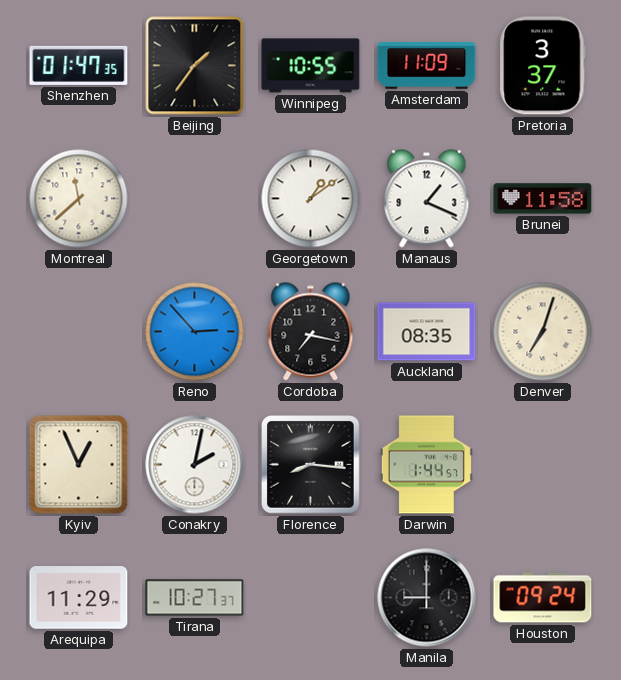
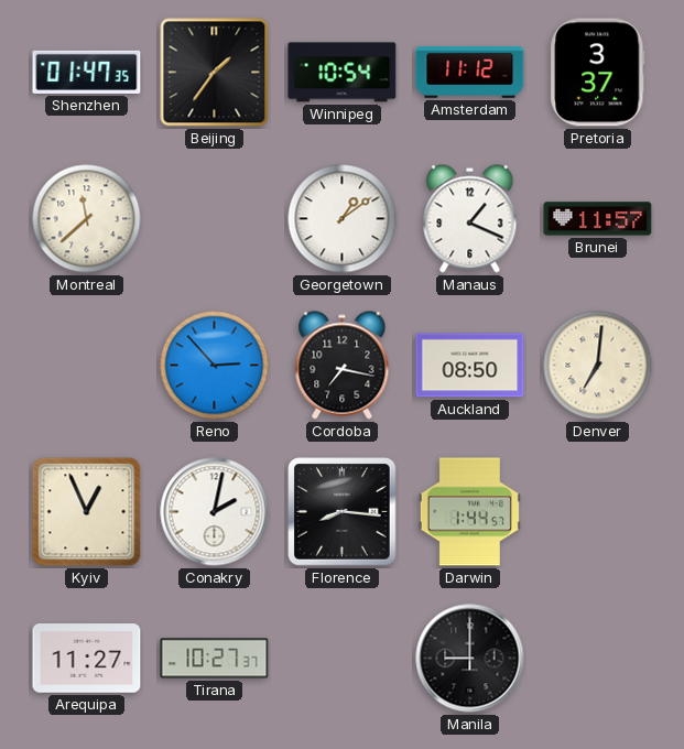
Winnipeg: 10:55 -> 10:54
Amsterdam: 11:09 -> 11:12
Brunei: 11:58 -> 11:57
Auckland: 08:35 -> 08:50
Denver: 7:03 -> 7:01
Arequipa: 11:29 -> 11:27
Houston: 09:24 -> none
